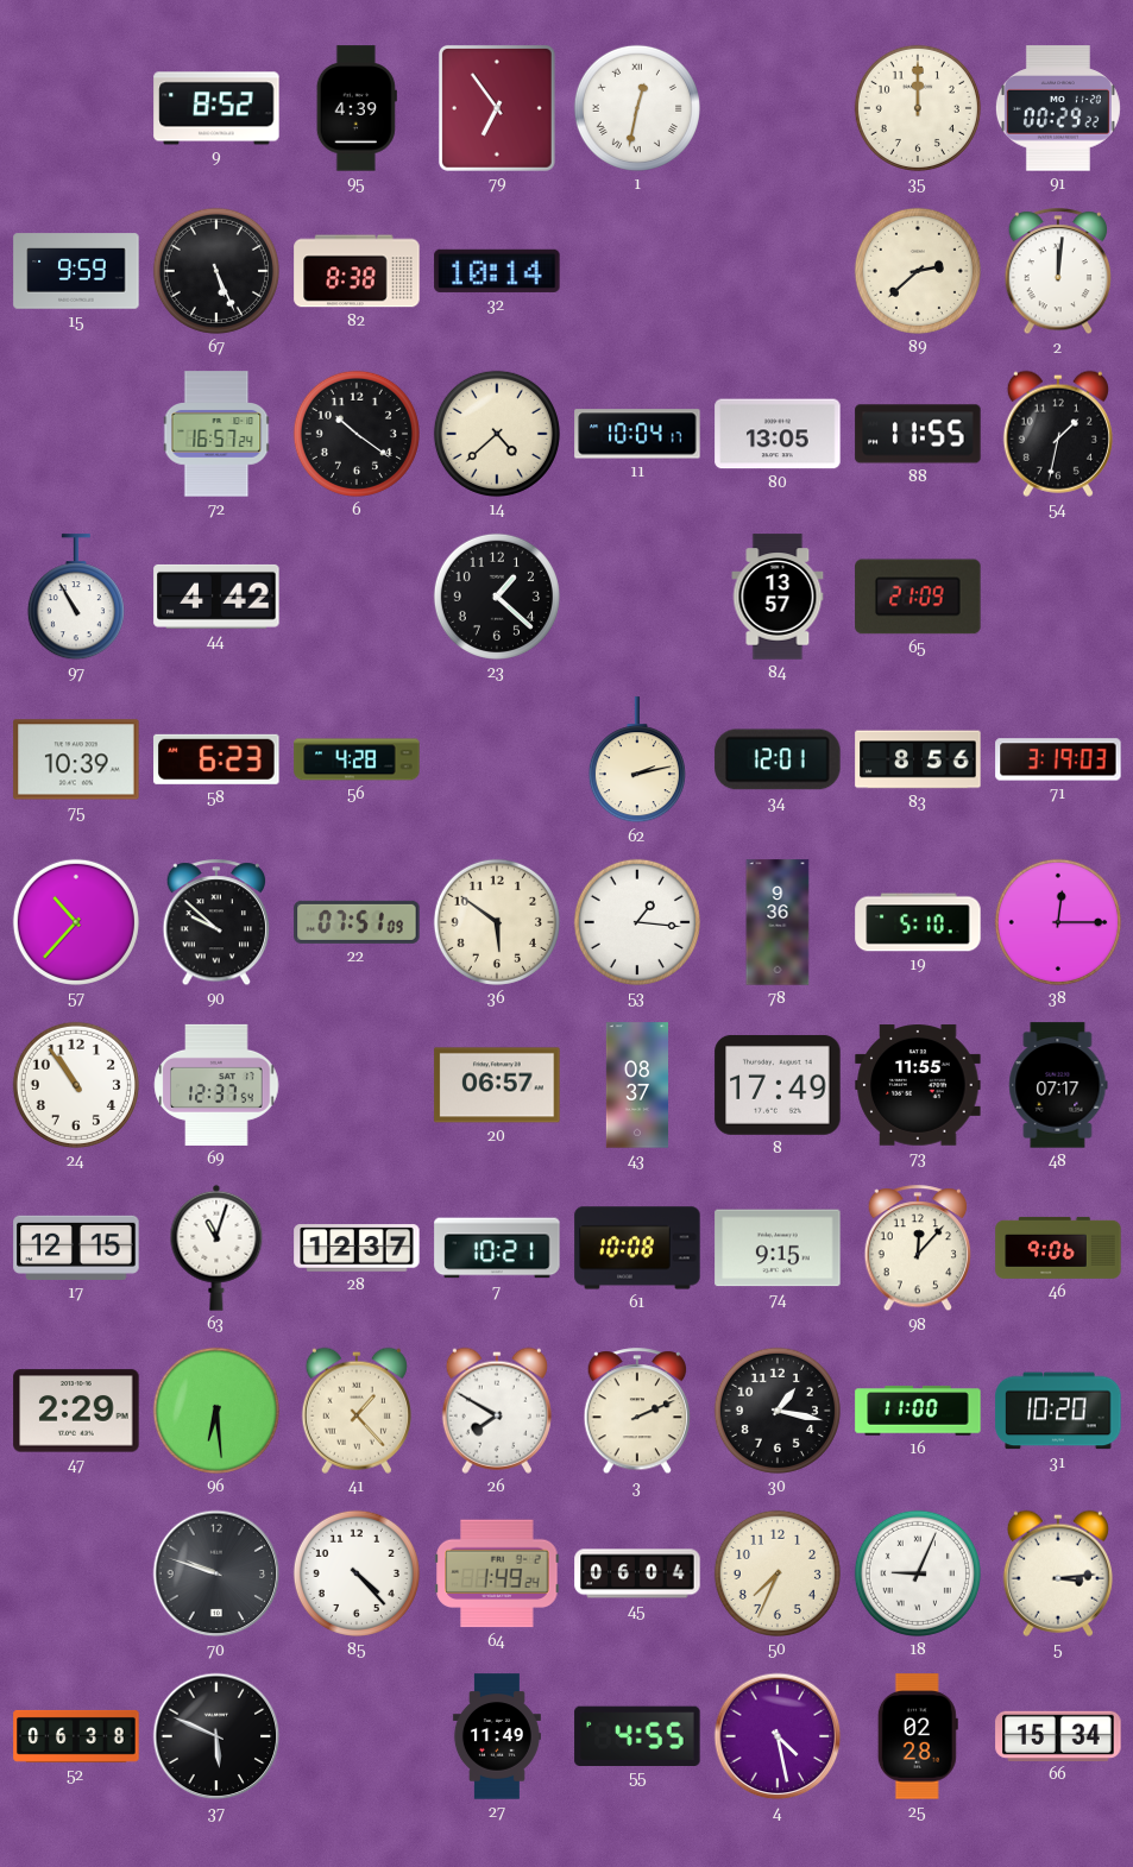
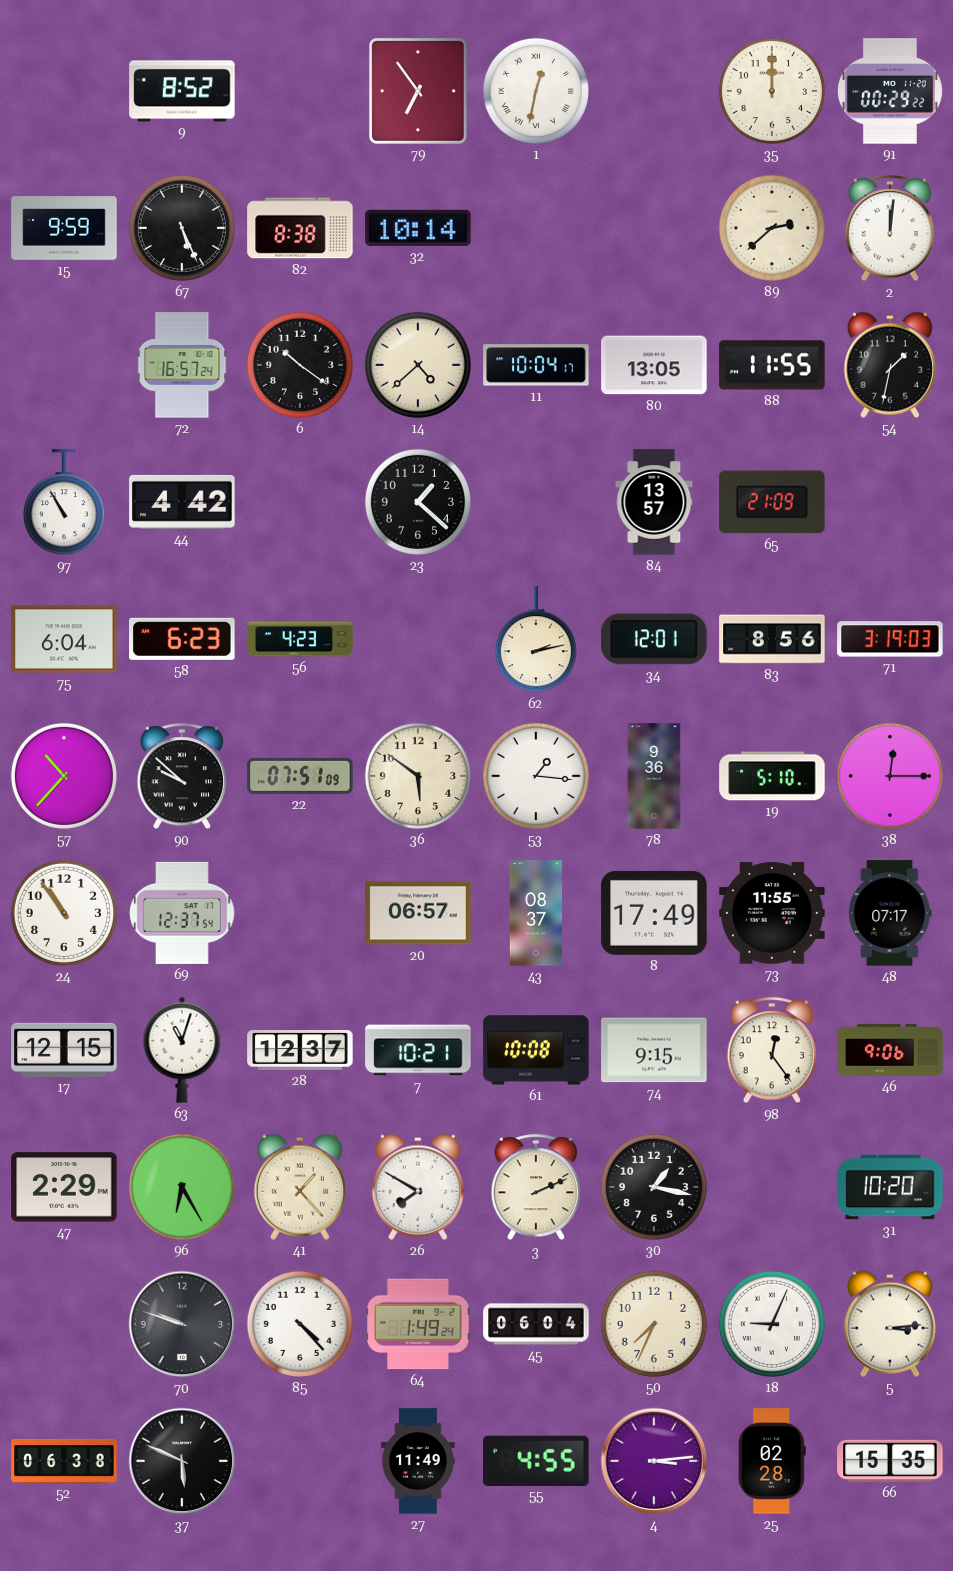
95: 4:39 -> none
75: 10:39 -> 6:04
56: 4:28 -> 4:23
98: 12:07 -> 12:24
96: 6:29 -> 6:25
16: 11:00 -> none
4: 4:28 -> 3:14
66: 15:34 -> 15:35
